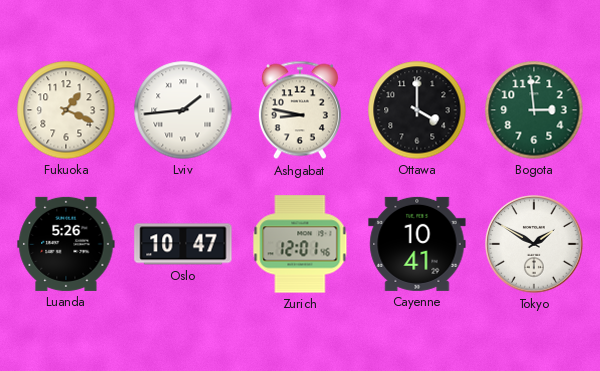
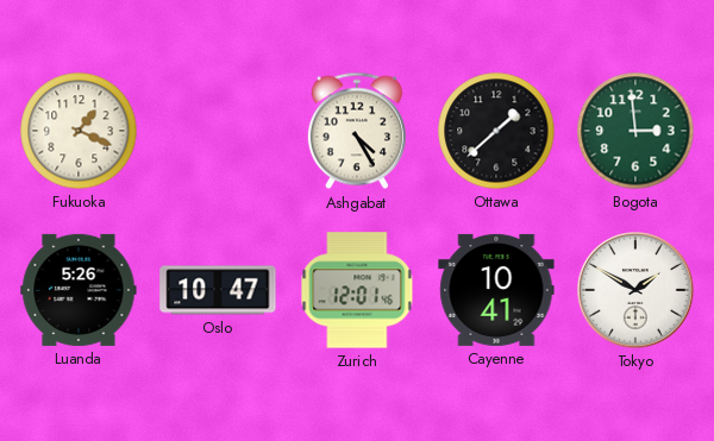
Lviv: 1:44 -> none
Ashgabat: 8:47 -> 4:25
Ottawa: 4:00 -> 1:38
